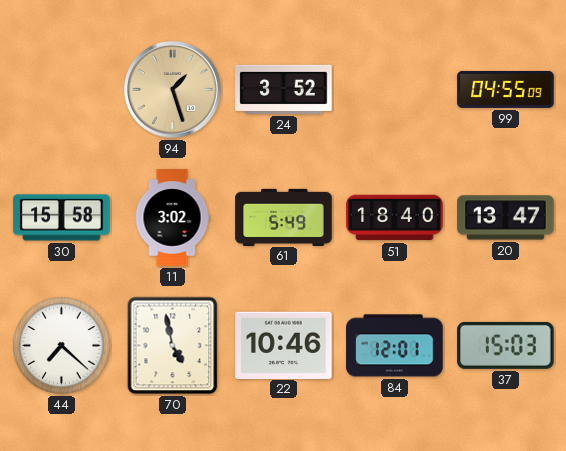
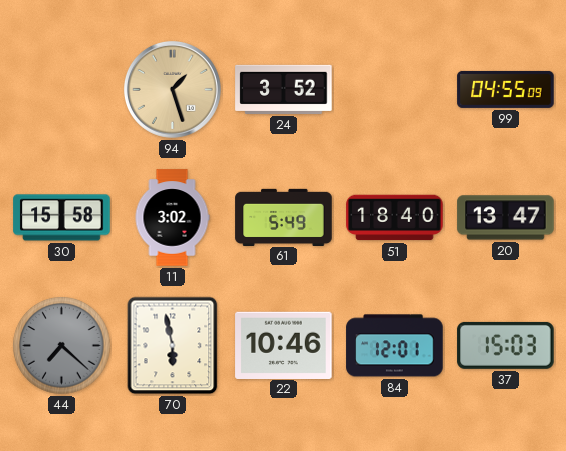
44 dial: white -> grey
70: 4:58 -> 5:58
